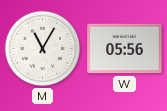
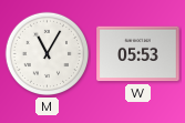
W: 05:56 -> 05:53
